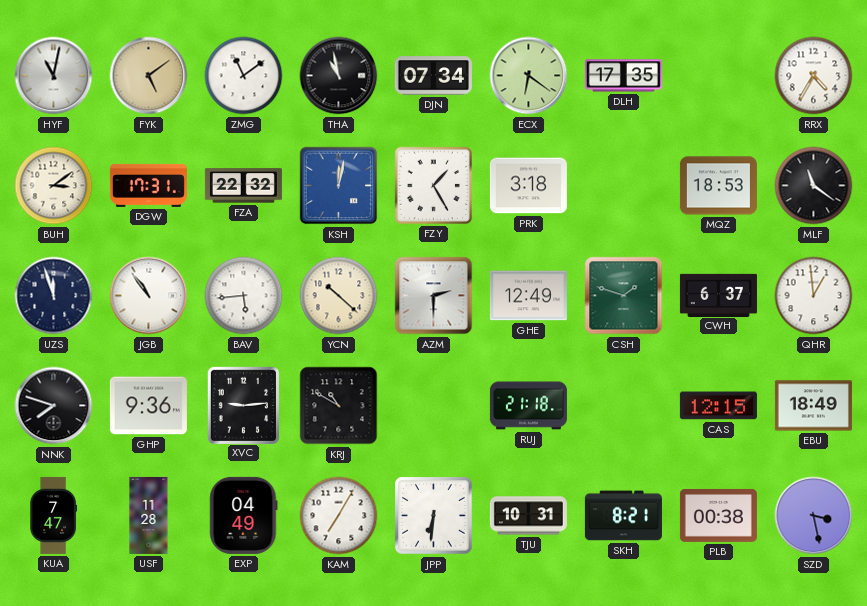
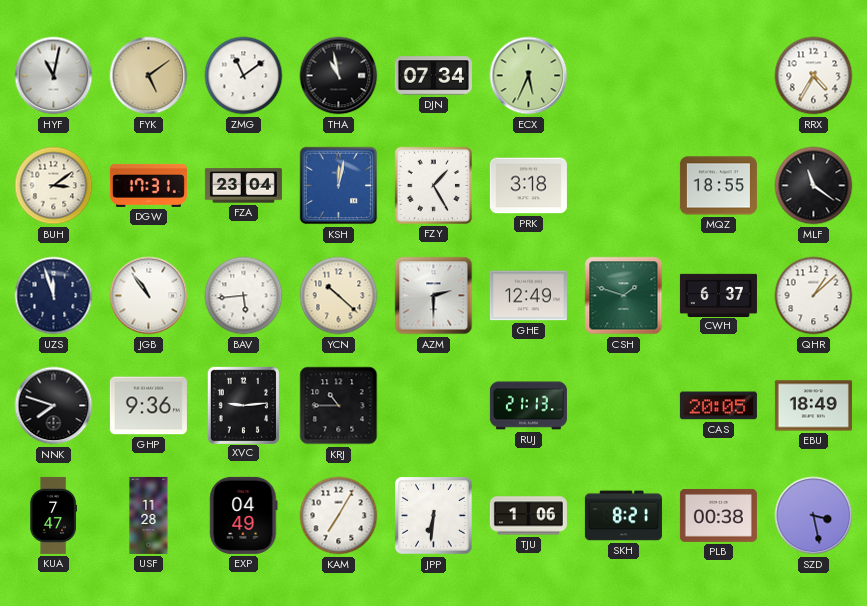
ECX: 6:21 -> 5:34
DLH: 17:35 -> none
FZA: 22:32 -> 23:04
MQZ: 18:53 -> 18:55
QHR: 12:59 -> 1:08
KRJ: 10:50 -> 10:45
RUJ: 21:18 -> 21:13
CAS: 12:15 -> 20:05
TJU: 10:31 -> 1:06
